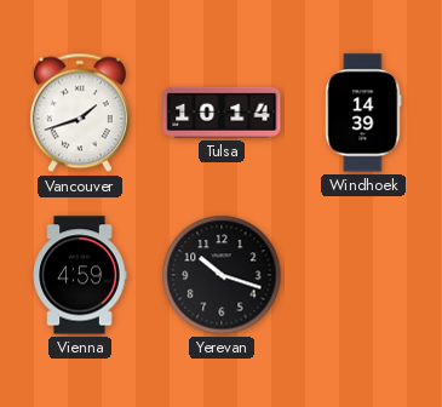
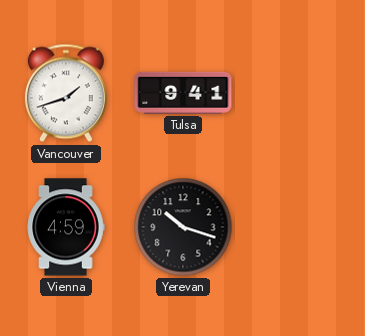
Tulsa: 10:14 -> 9:41
Windhoek: 14:39 -> none
